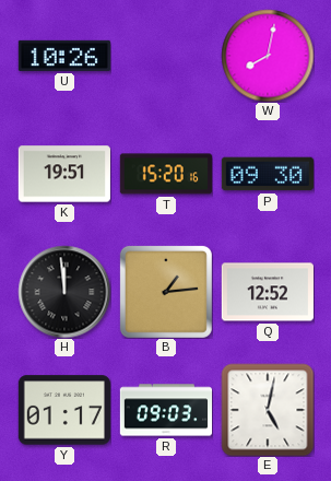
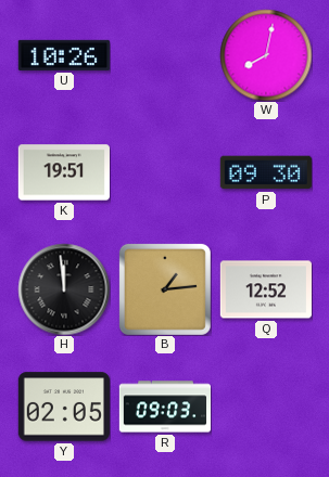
T: 15:20 -> none
Y: 01:17 -> 02:05
E: 5:02 -> none
